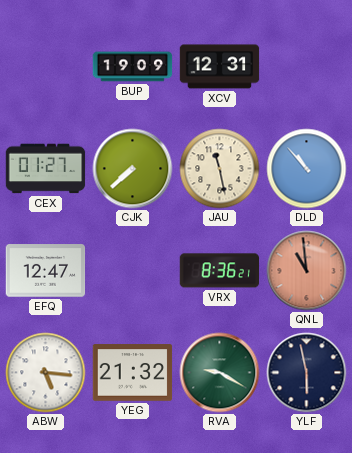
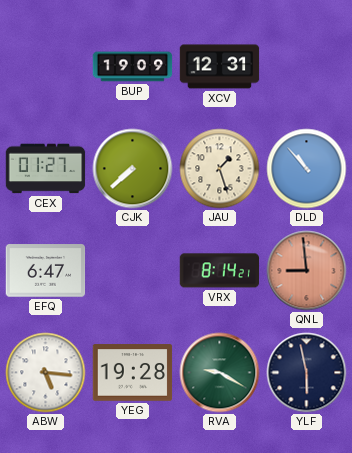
JAU: 11:28 -> 1:27
EFQ: 12:47 -> 6:47
VRX: 8:36 -> 8:14
QNL: 10:59 -> 8:59
YEG: 21:32 -> 19:28
